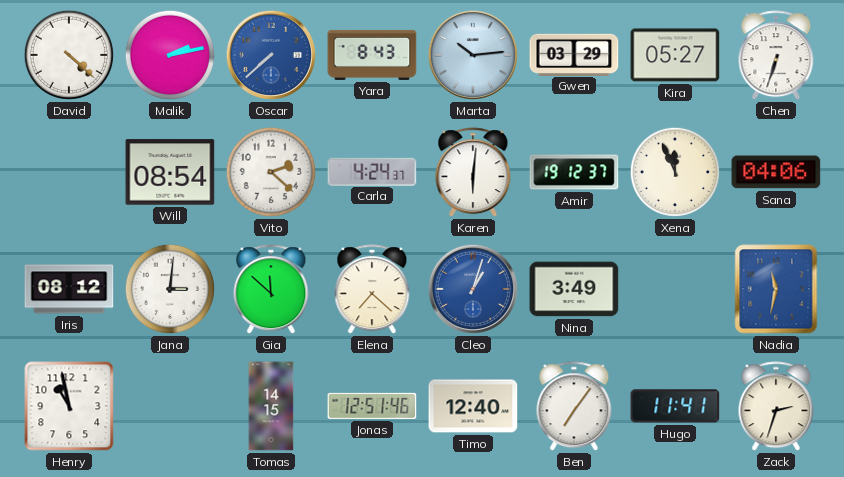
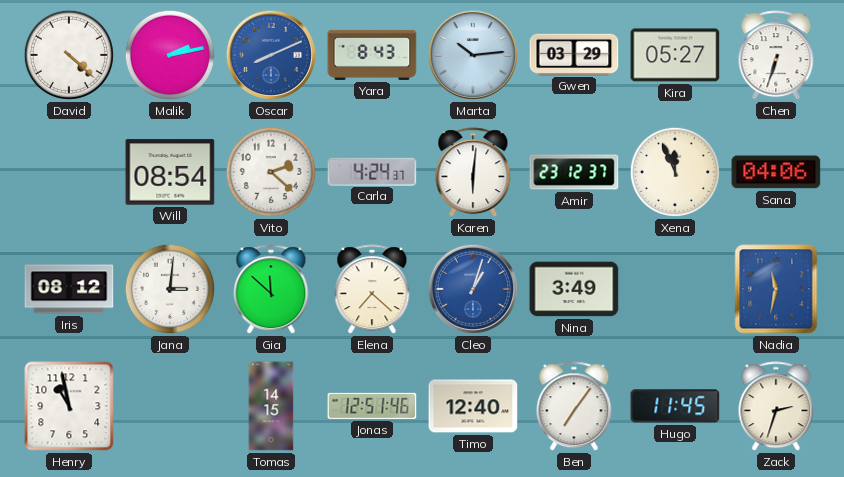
Oscar: 7:38 -> 8:11
Amir: 19:12 -> 23:12
Hugo: 11:41 -> 11:45
